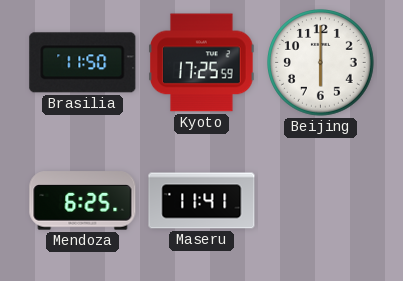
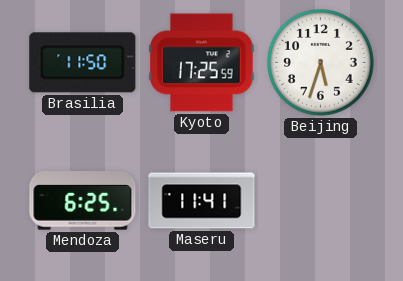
Beijing: 6:00 -> 5:33
